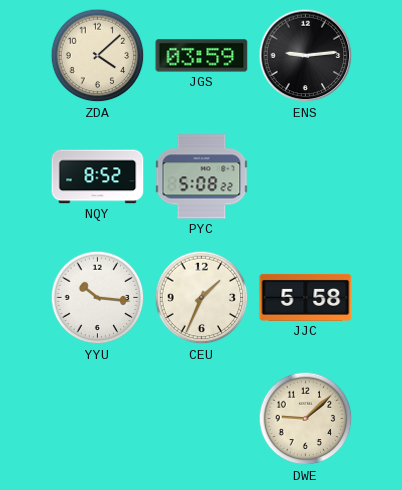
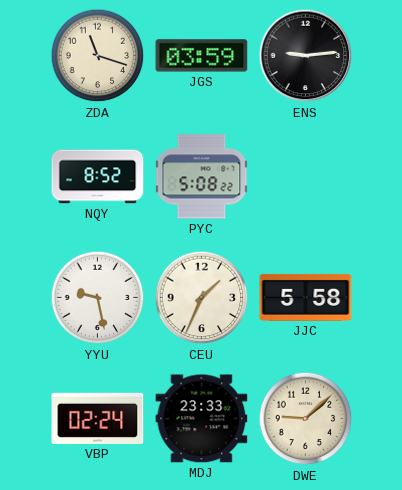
ZDA: 4:08 -> 11:18
YYU: 10:16 -> 9:28
VBP: none -> 02:24
MDJ: none -> 23:33
